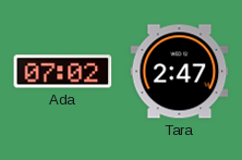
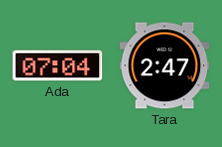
Ada: 07:02 -> 07:04
